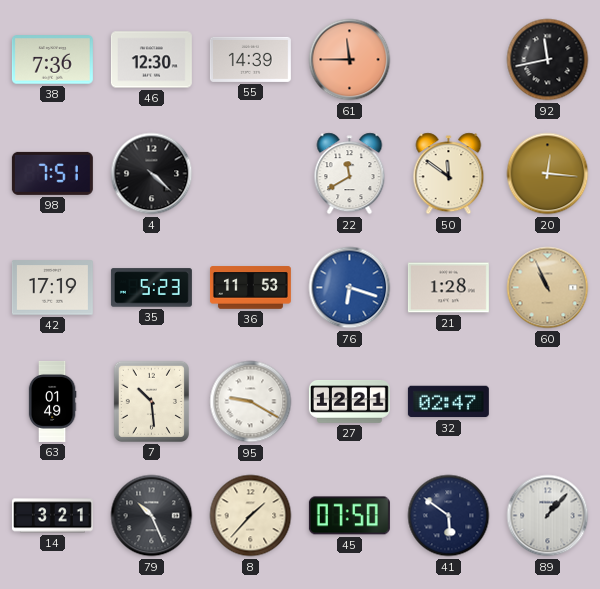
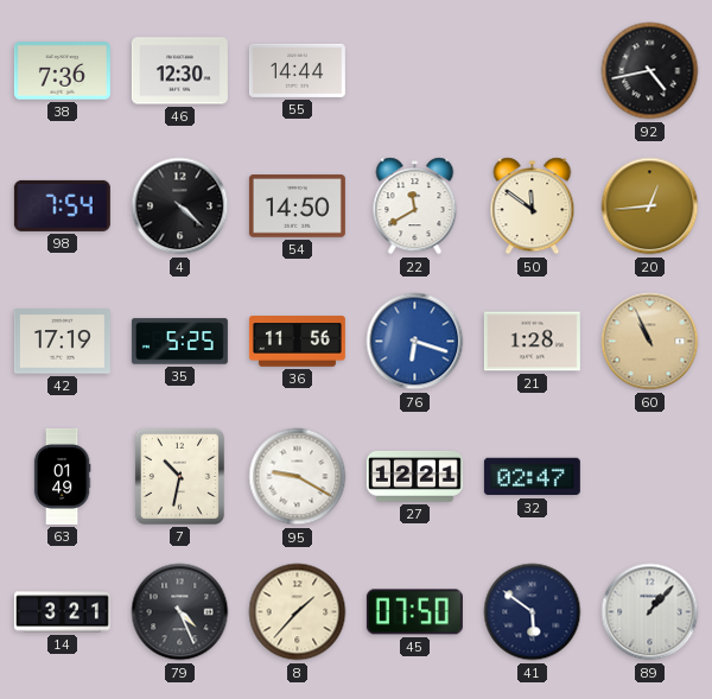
55: 14:39 -> 14:44
61: 11:45 -> none
92: 11:43 -> 4:43
98: 7:51 -> 7:54
54: none -> 14:50
20: 12:16 -> 12:44
35: 5:23 -> 5:25
36: 11:53 -> 11:56
7: 10:29 -> 10:32
79: 10:26 -> 4:26
